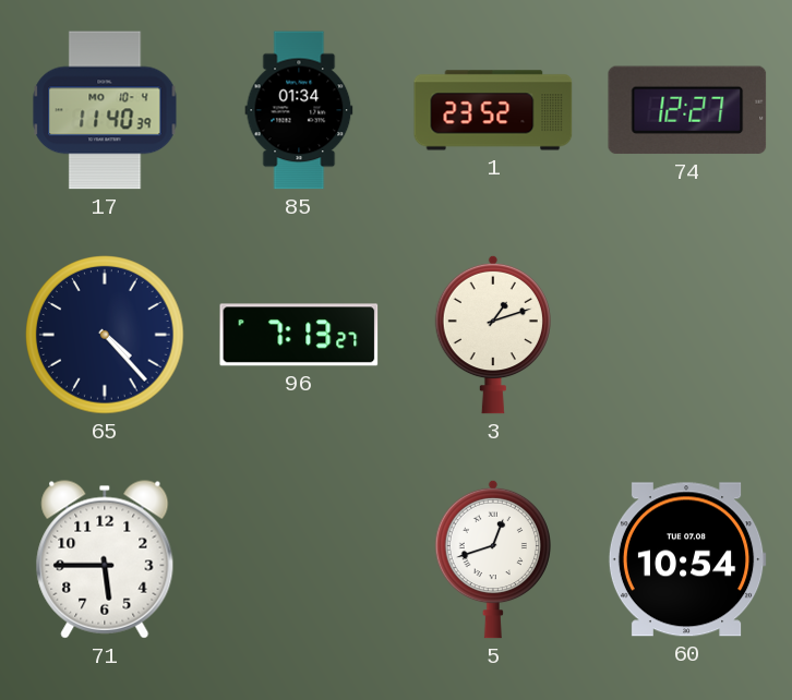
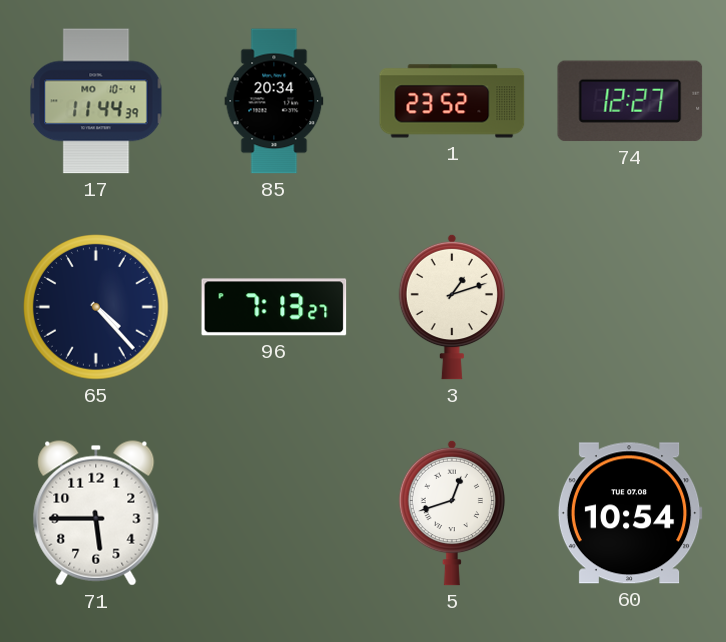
17: 11:40 -> 11:44
85: 01:34 -> 20:34
